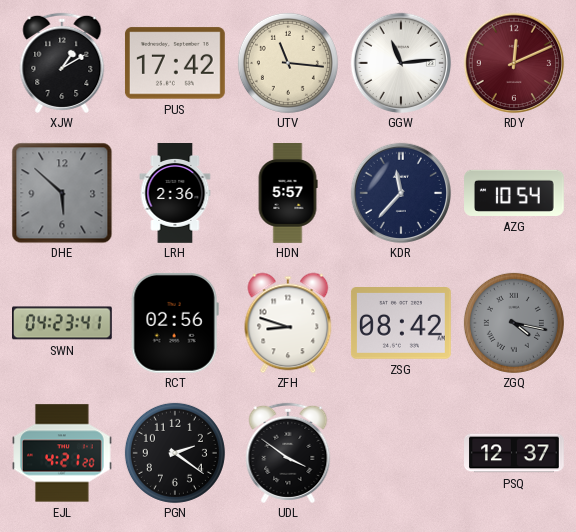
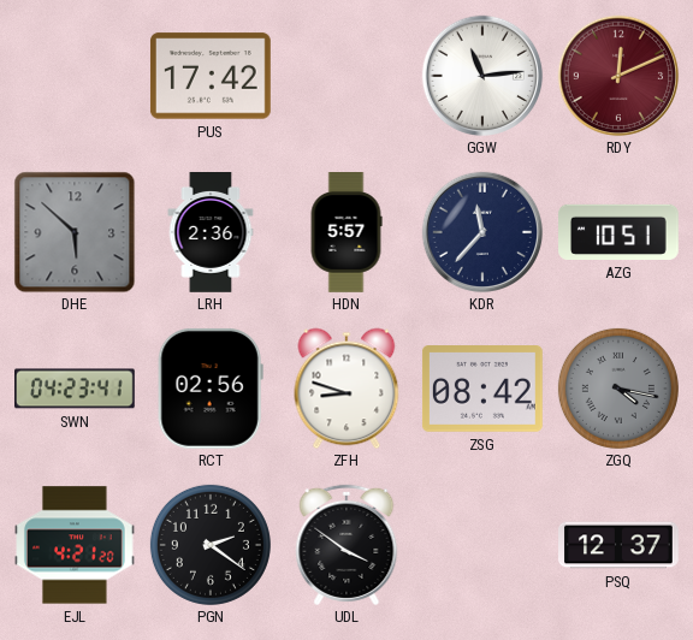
XJW: 1:10 -> none
UTV: 11:16 -> none
AZG: 10:54 -> 10:51
